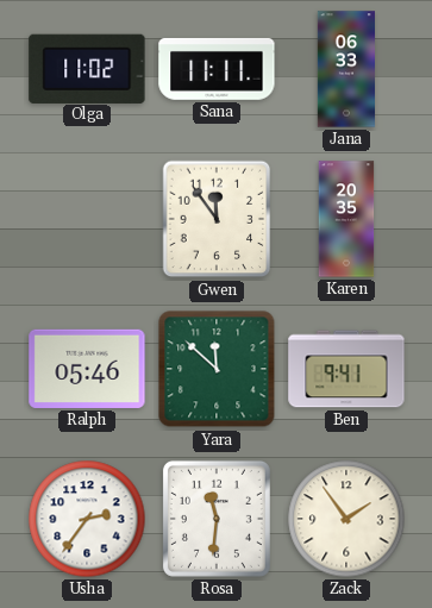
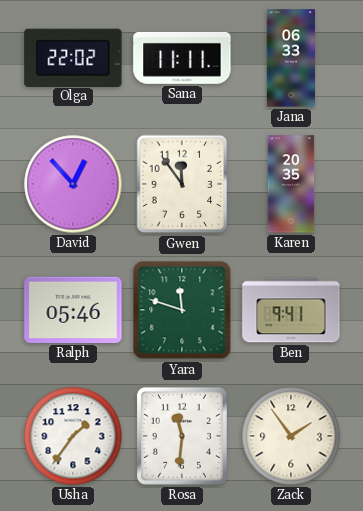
Olga: 11:02 -> 22:02
David: none -> 12:53
Yara: 11:52 -> 11:48
Usha: 2:36 -> 1:36
